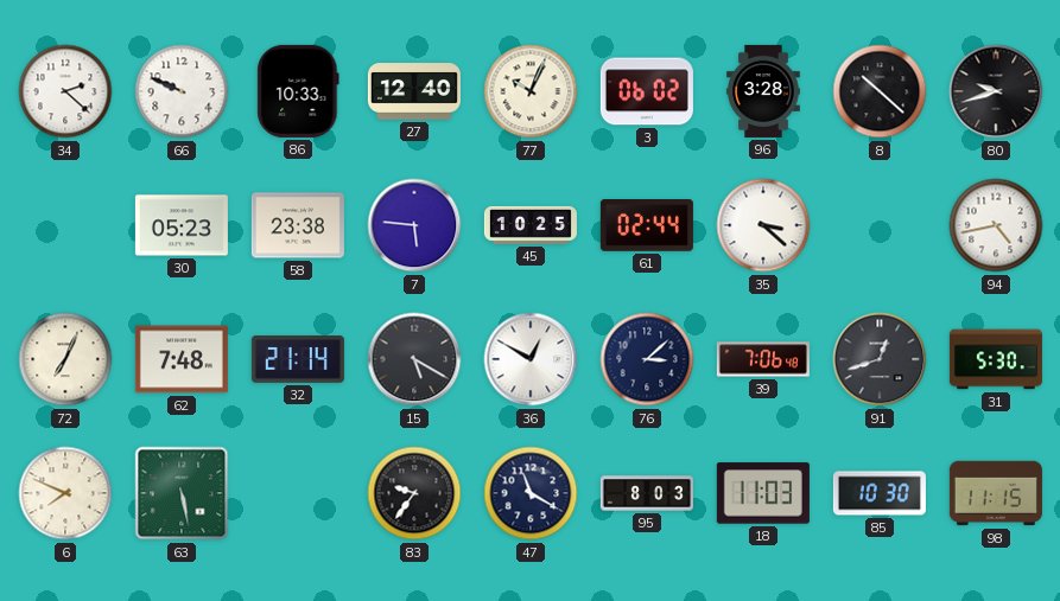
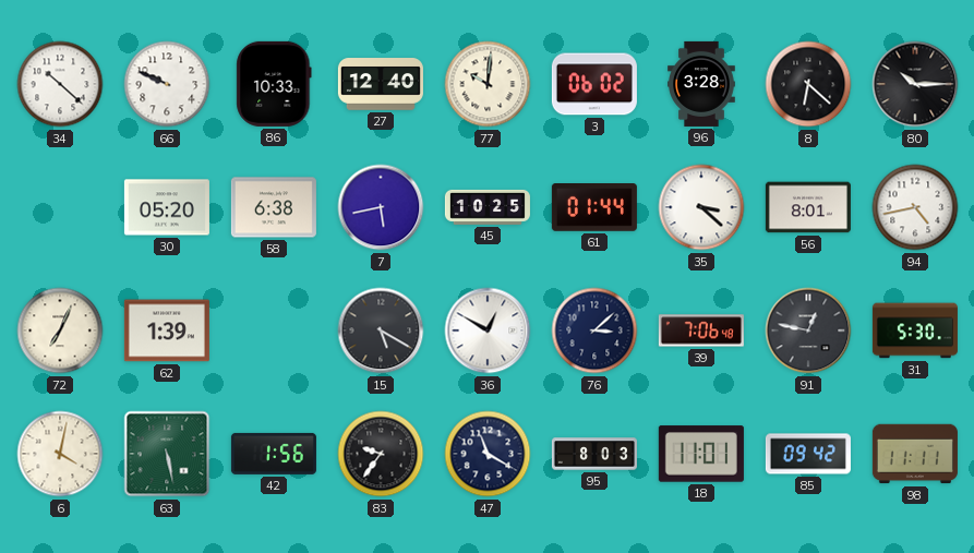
34: 2:22 -> 10:22
77: 10:04 -> 10:01
8: 10:22 -> 6:22
80: 9:42 -> 10:15
30: 05:23 -> 05:20
58: 23:38 -> 6:38
7: 5:46 -> 5:43
61: 02:44 -> 01:44
56: none -> 8:01
62: 7:48 -> 1:39
32: 21:14 -> none
91: 12:42 -> 12:47
6: 7:49 -> 4:02
42: none -> 1:56
18: 11:03 -> 11:01
85: 10:30 -> 09:42
98: 11:15 -> 11:11
